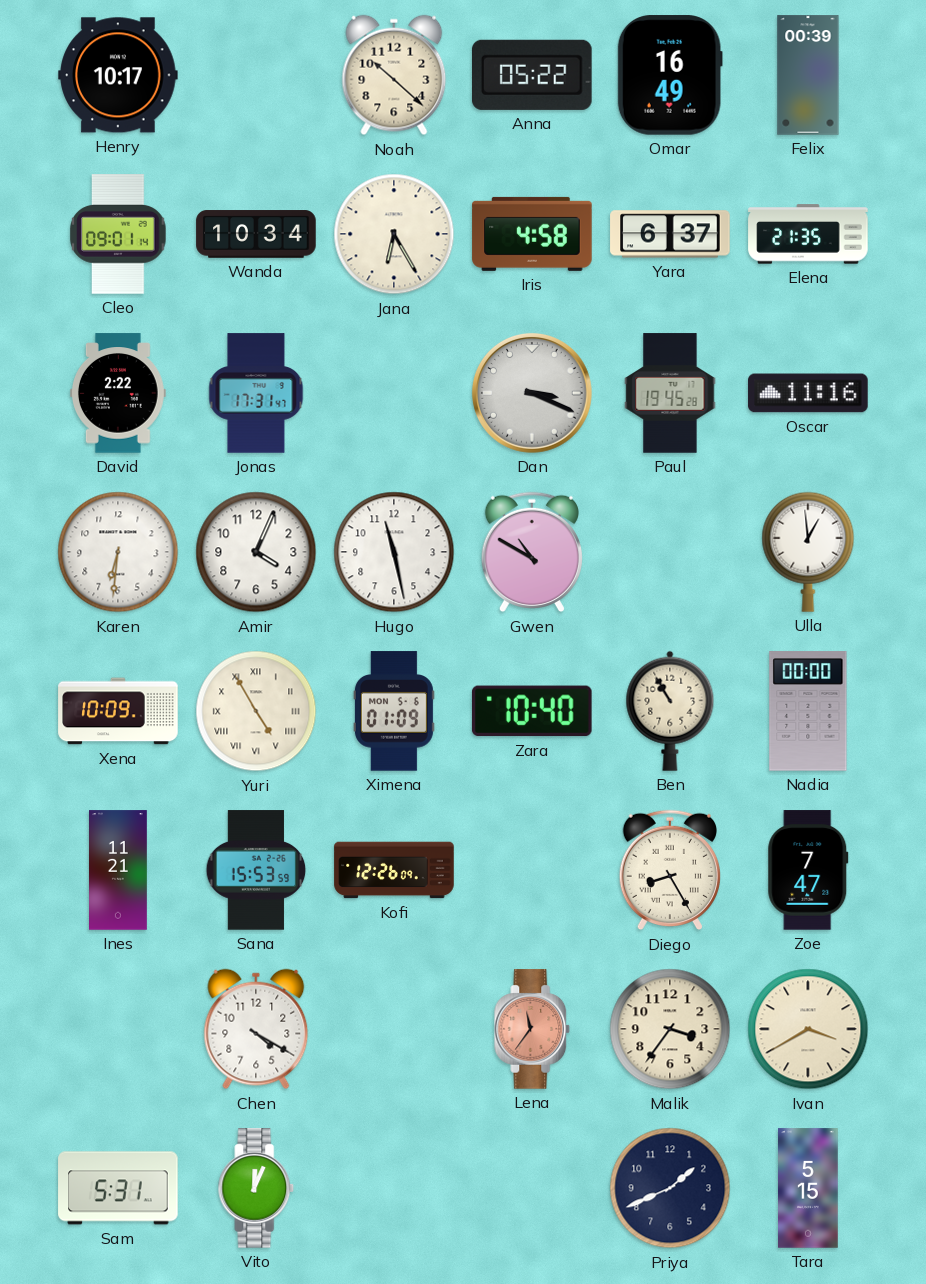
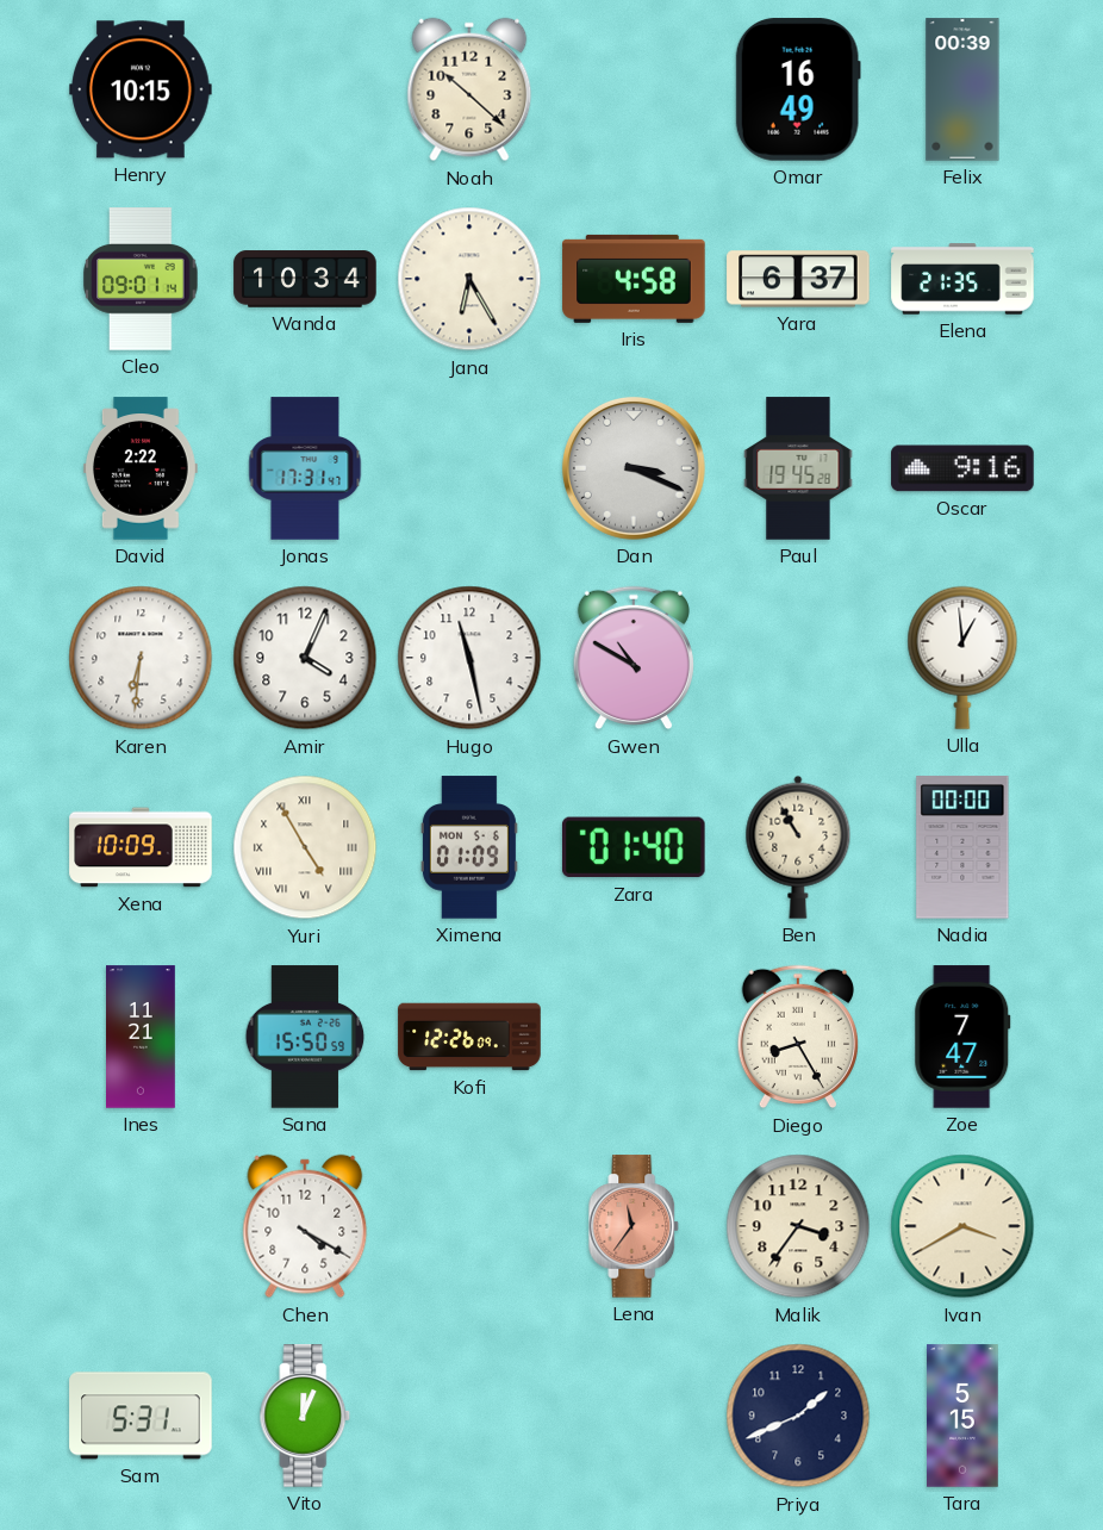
Henry: 10:17 -> 10:15
Anna: 05:22 -> none
Oscar: 11:16 -> 9:16
Zara: 10:40 -> 01:40
Sana: 15:53 -> 15:50
